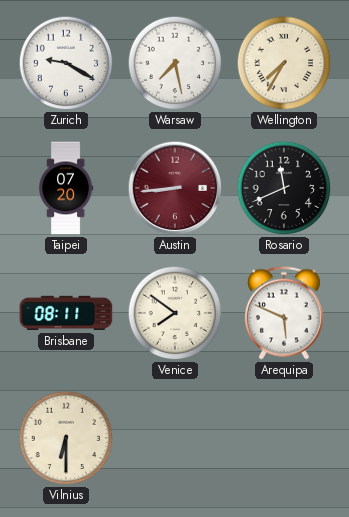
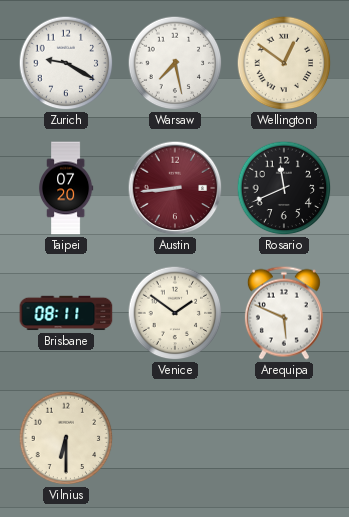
Wellington: 7:35 -> 12:51
Venice: 7:51 -> 1:51
